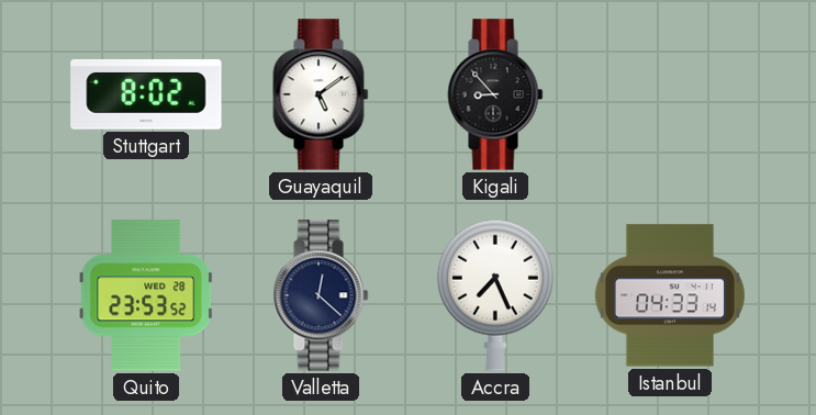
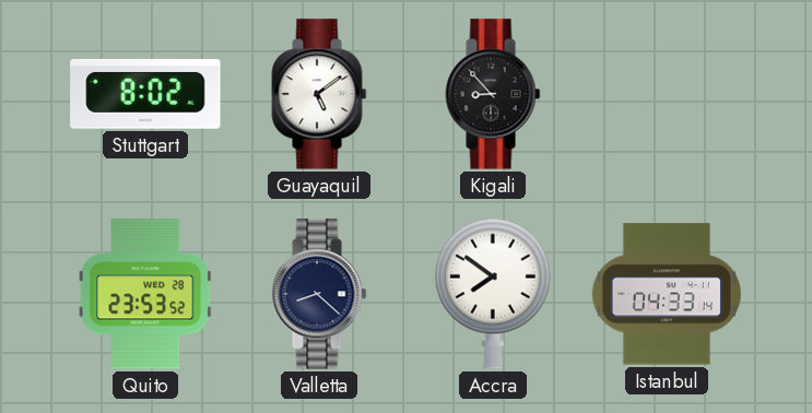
Valletta: 12:22 -> 8:22
Accra: 7:26 -> 7:51
